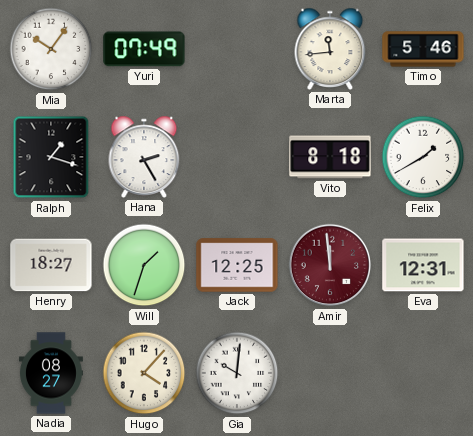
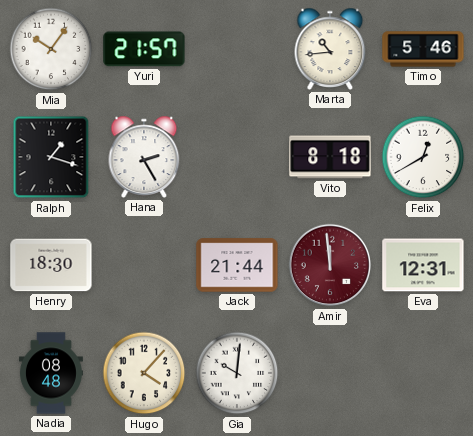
Yuri: 07:49 -> 21:57
Marta: 11:44 -> 10:44
Felix: 1:40 -> 12:40
Henry: 18:27 -> 18:30
Will: 1:33 -> none
Jack: 12:25 -> 21:44
Nadia: 08:27 -> 08:48
